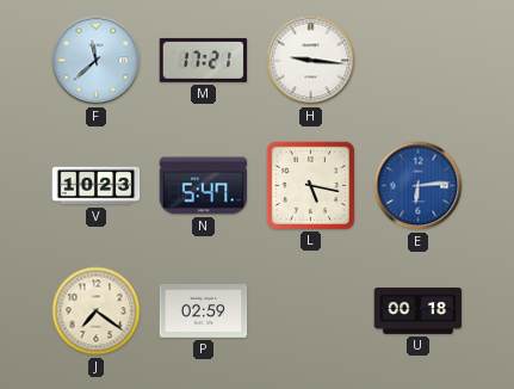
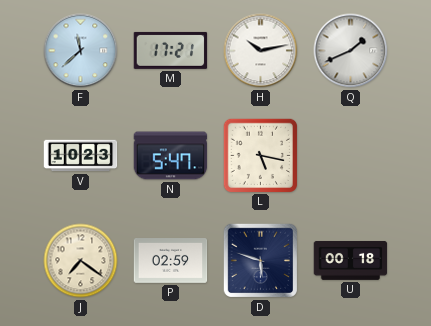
H: 9:16 -> 10:13
Q: none -> 1:41
E: 6:14 -> none
D: none -> 5:48
